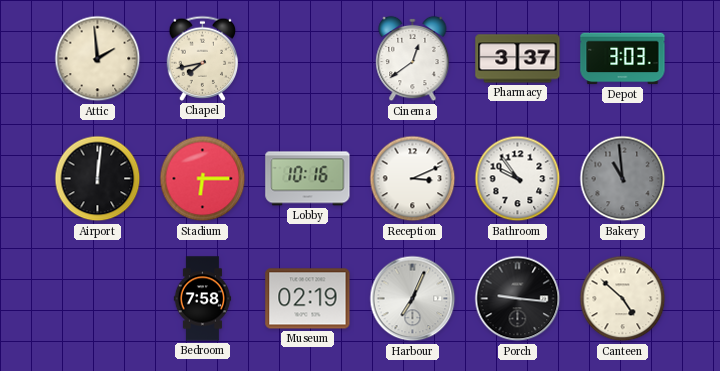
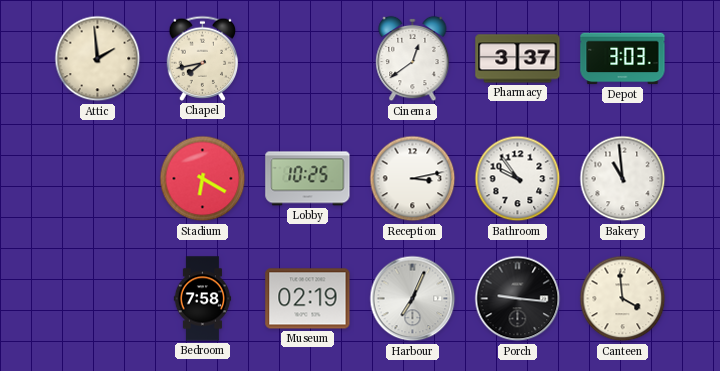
Airport: 12:01 -> none
Stadium: 6:15 -> 6:20
Lobby: 10:16 -> 10:25
Reception: 3:11 -> 3:13
Bakery dial: grey -> white
Canteen: 4:52 -> 3:59
